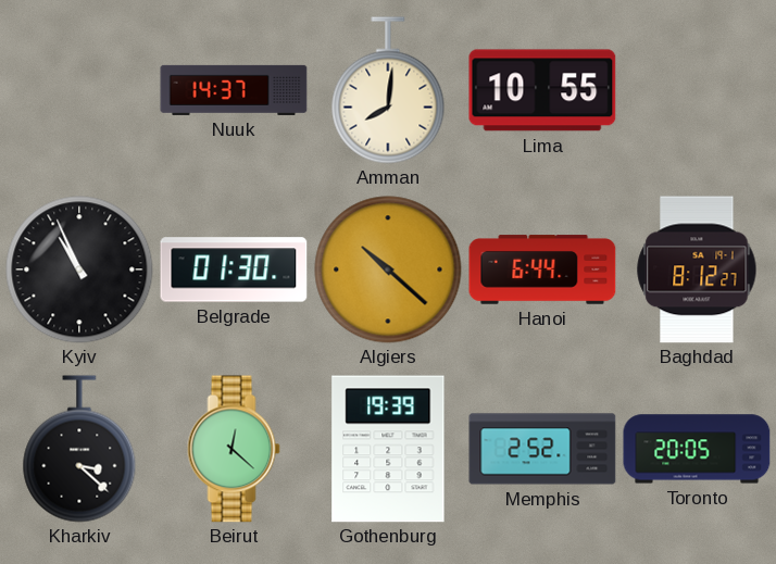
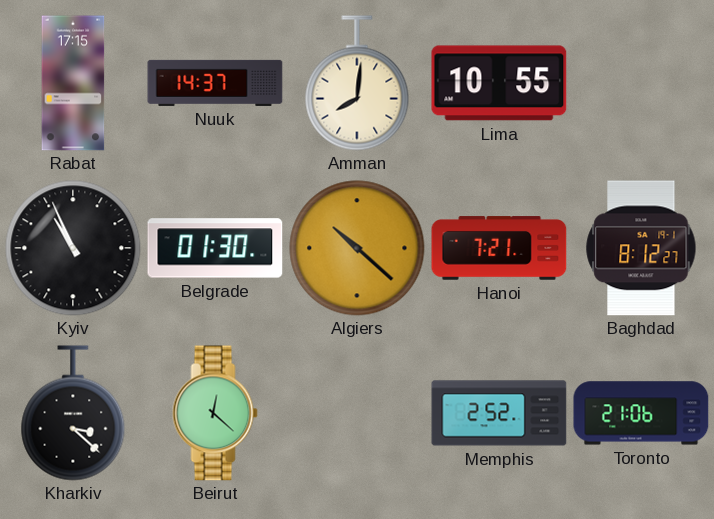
Rabat: none -> 17:15
Hanoi: 6:44 -> 7:21
Gothenburg: 19:39 -> none
Toronto: 20:05 -> 21:06
